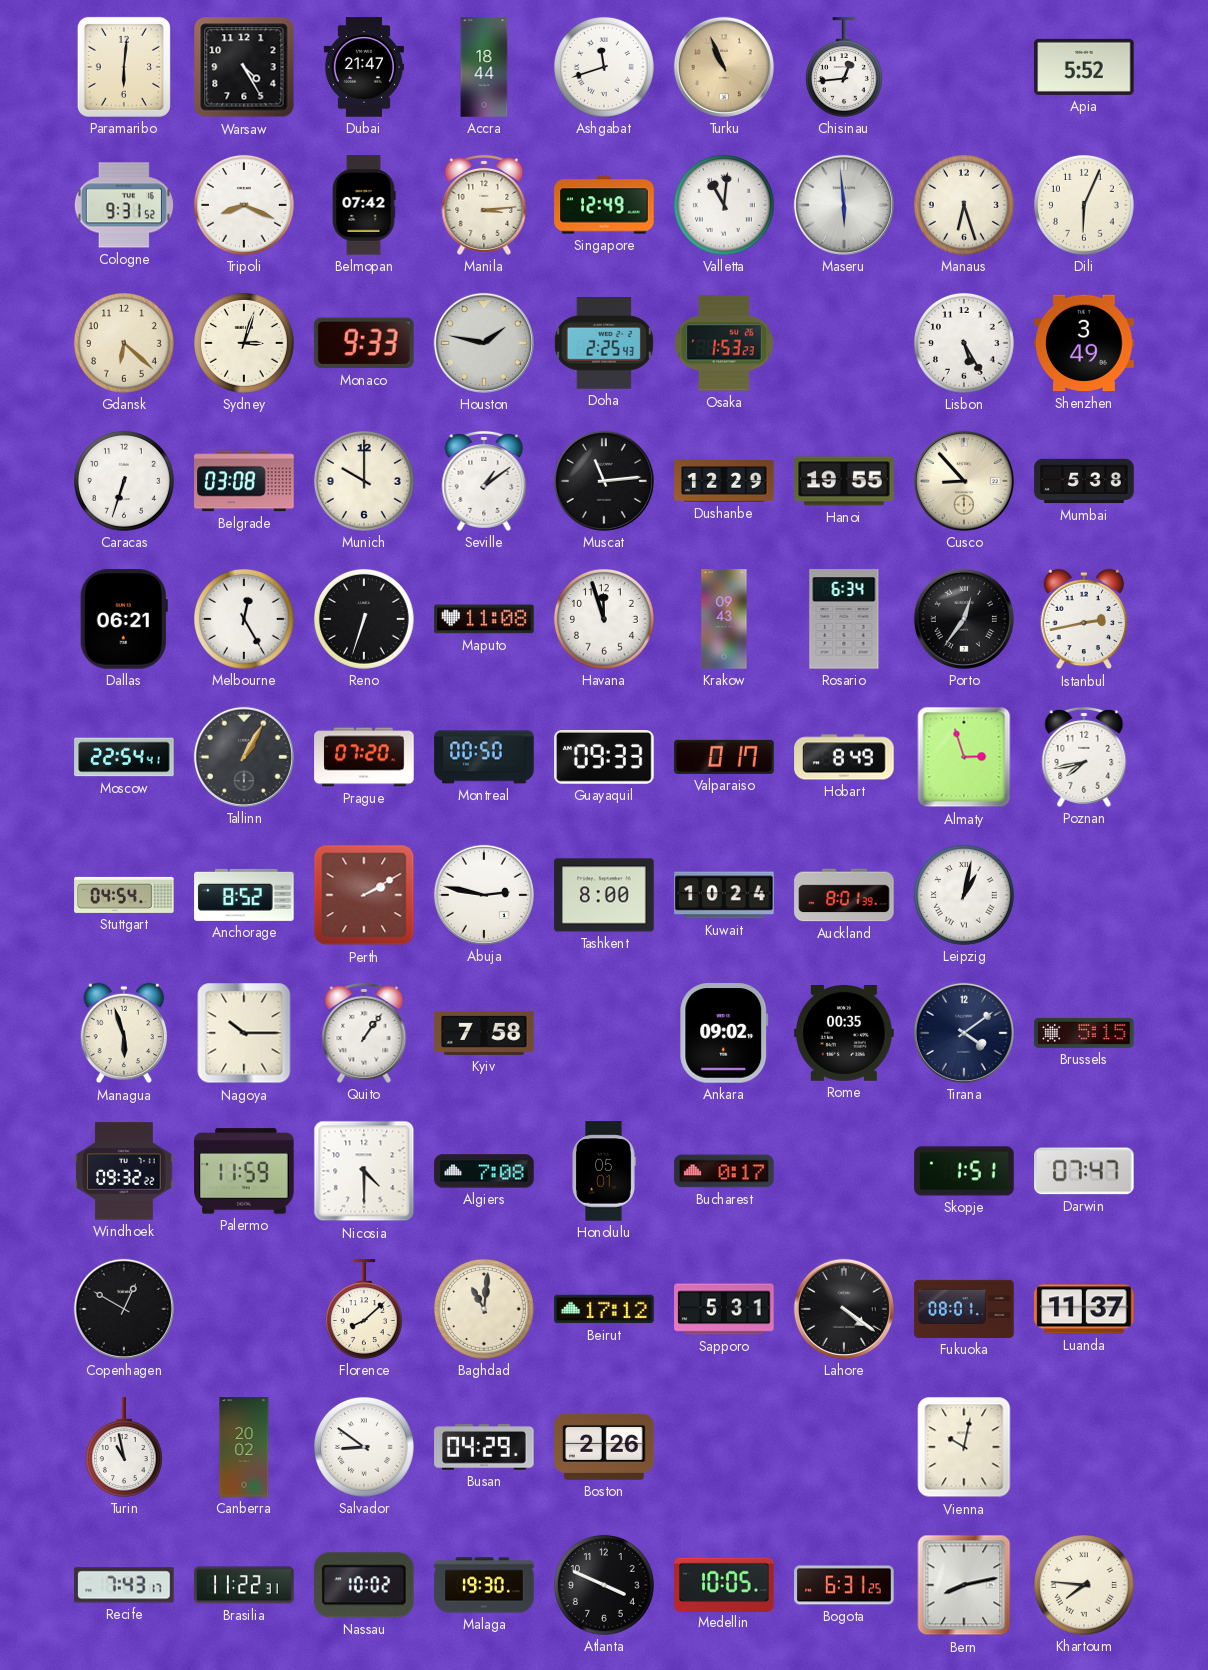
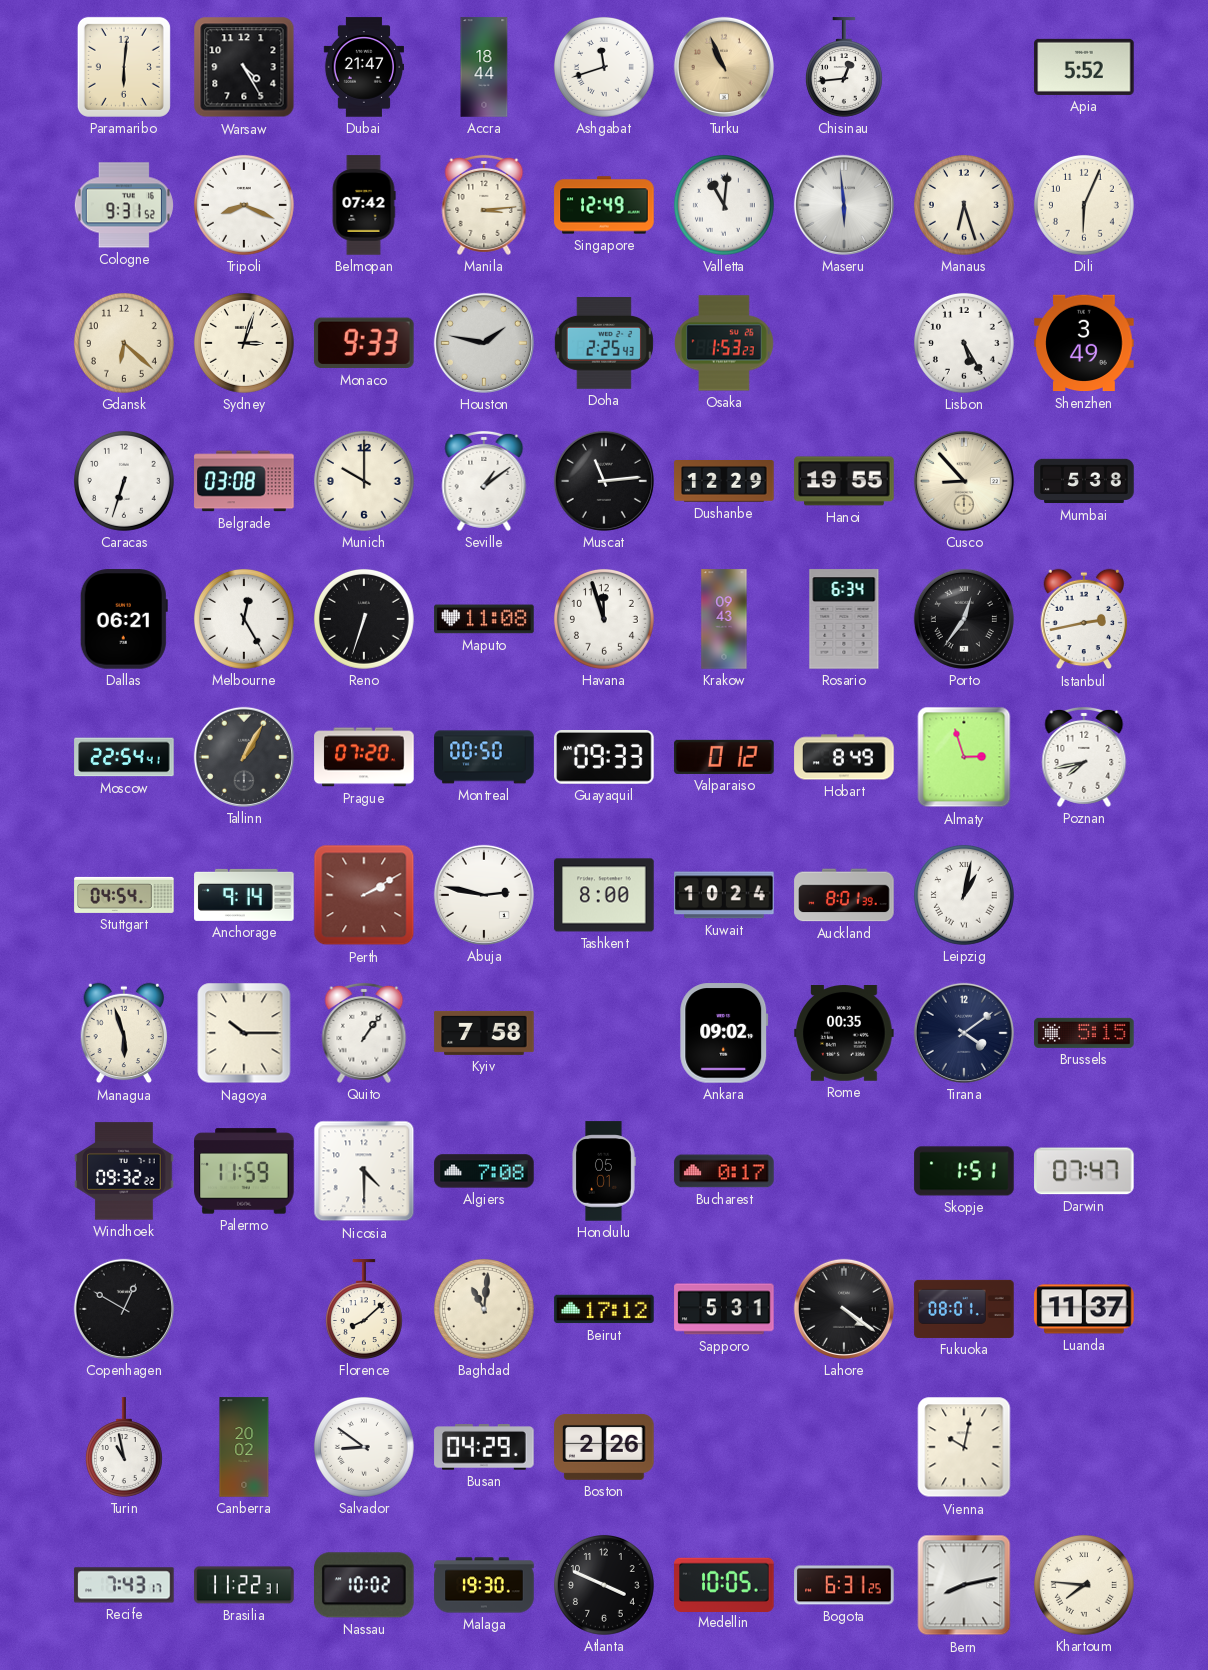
Valparaiso: 0:17 -> 0:12
Anchorage: 8:52 -> 9:14
